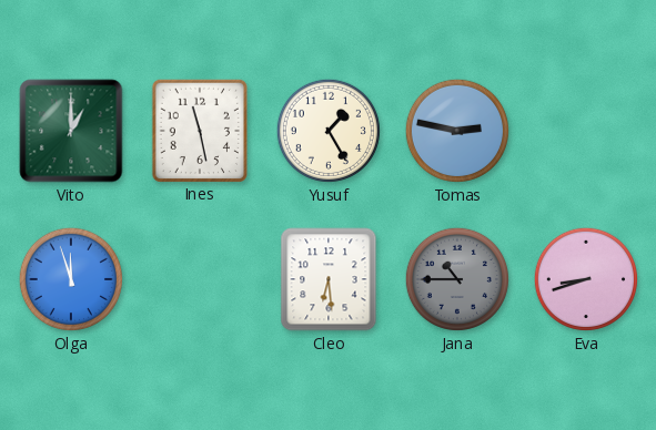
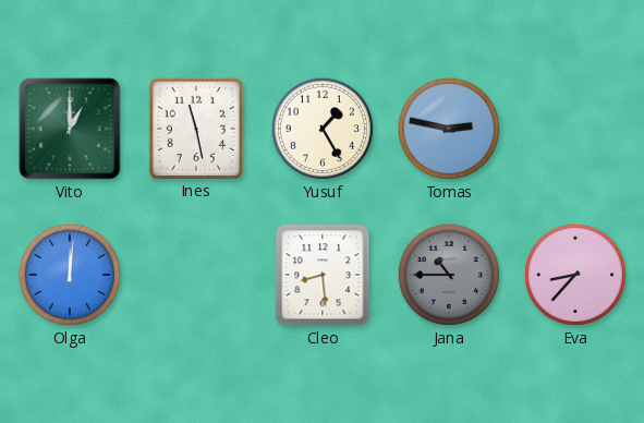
Olga: 11:57 -> 12:01
Cleo: 6:29 -> 8:29
Eva: 8:42 -> 8:37
